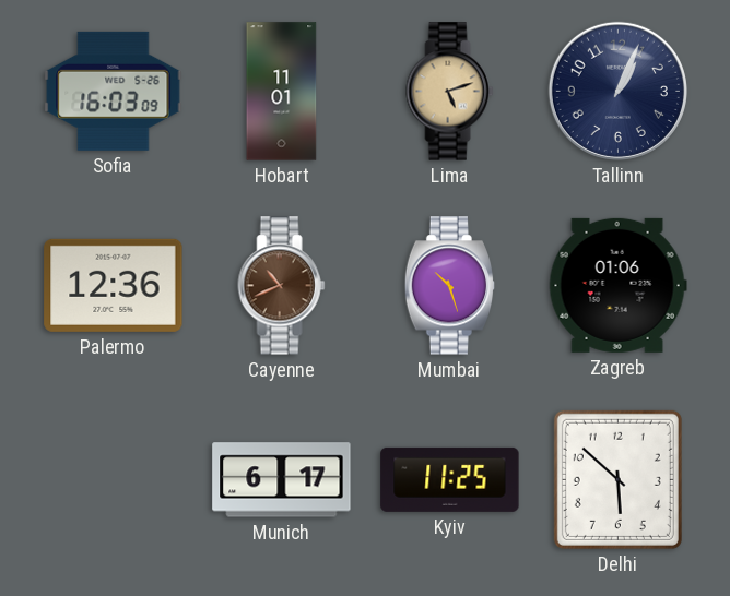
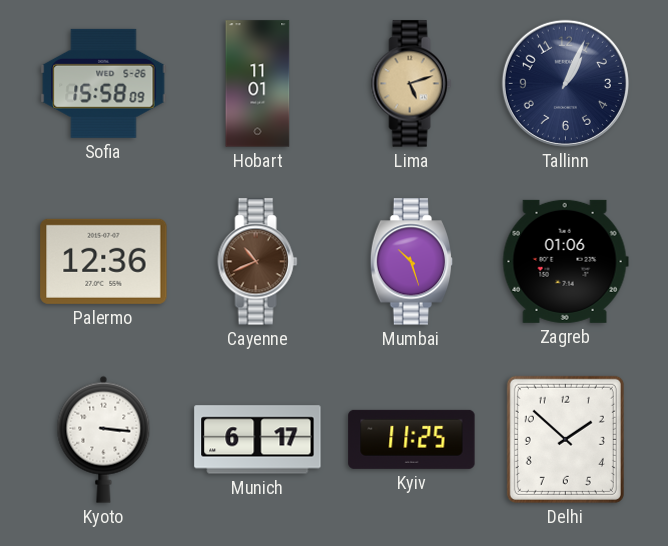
Sofia: 16:03 -> 15:58
Kyoto: none -> 3:16
Delhi: 5:52 -> 1:52
